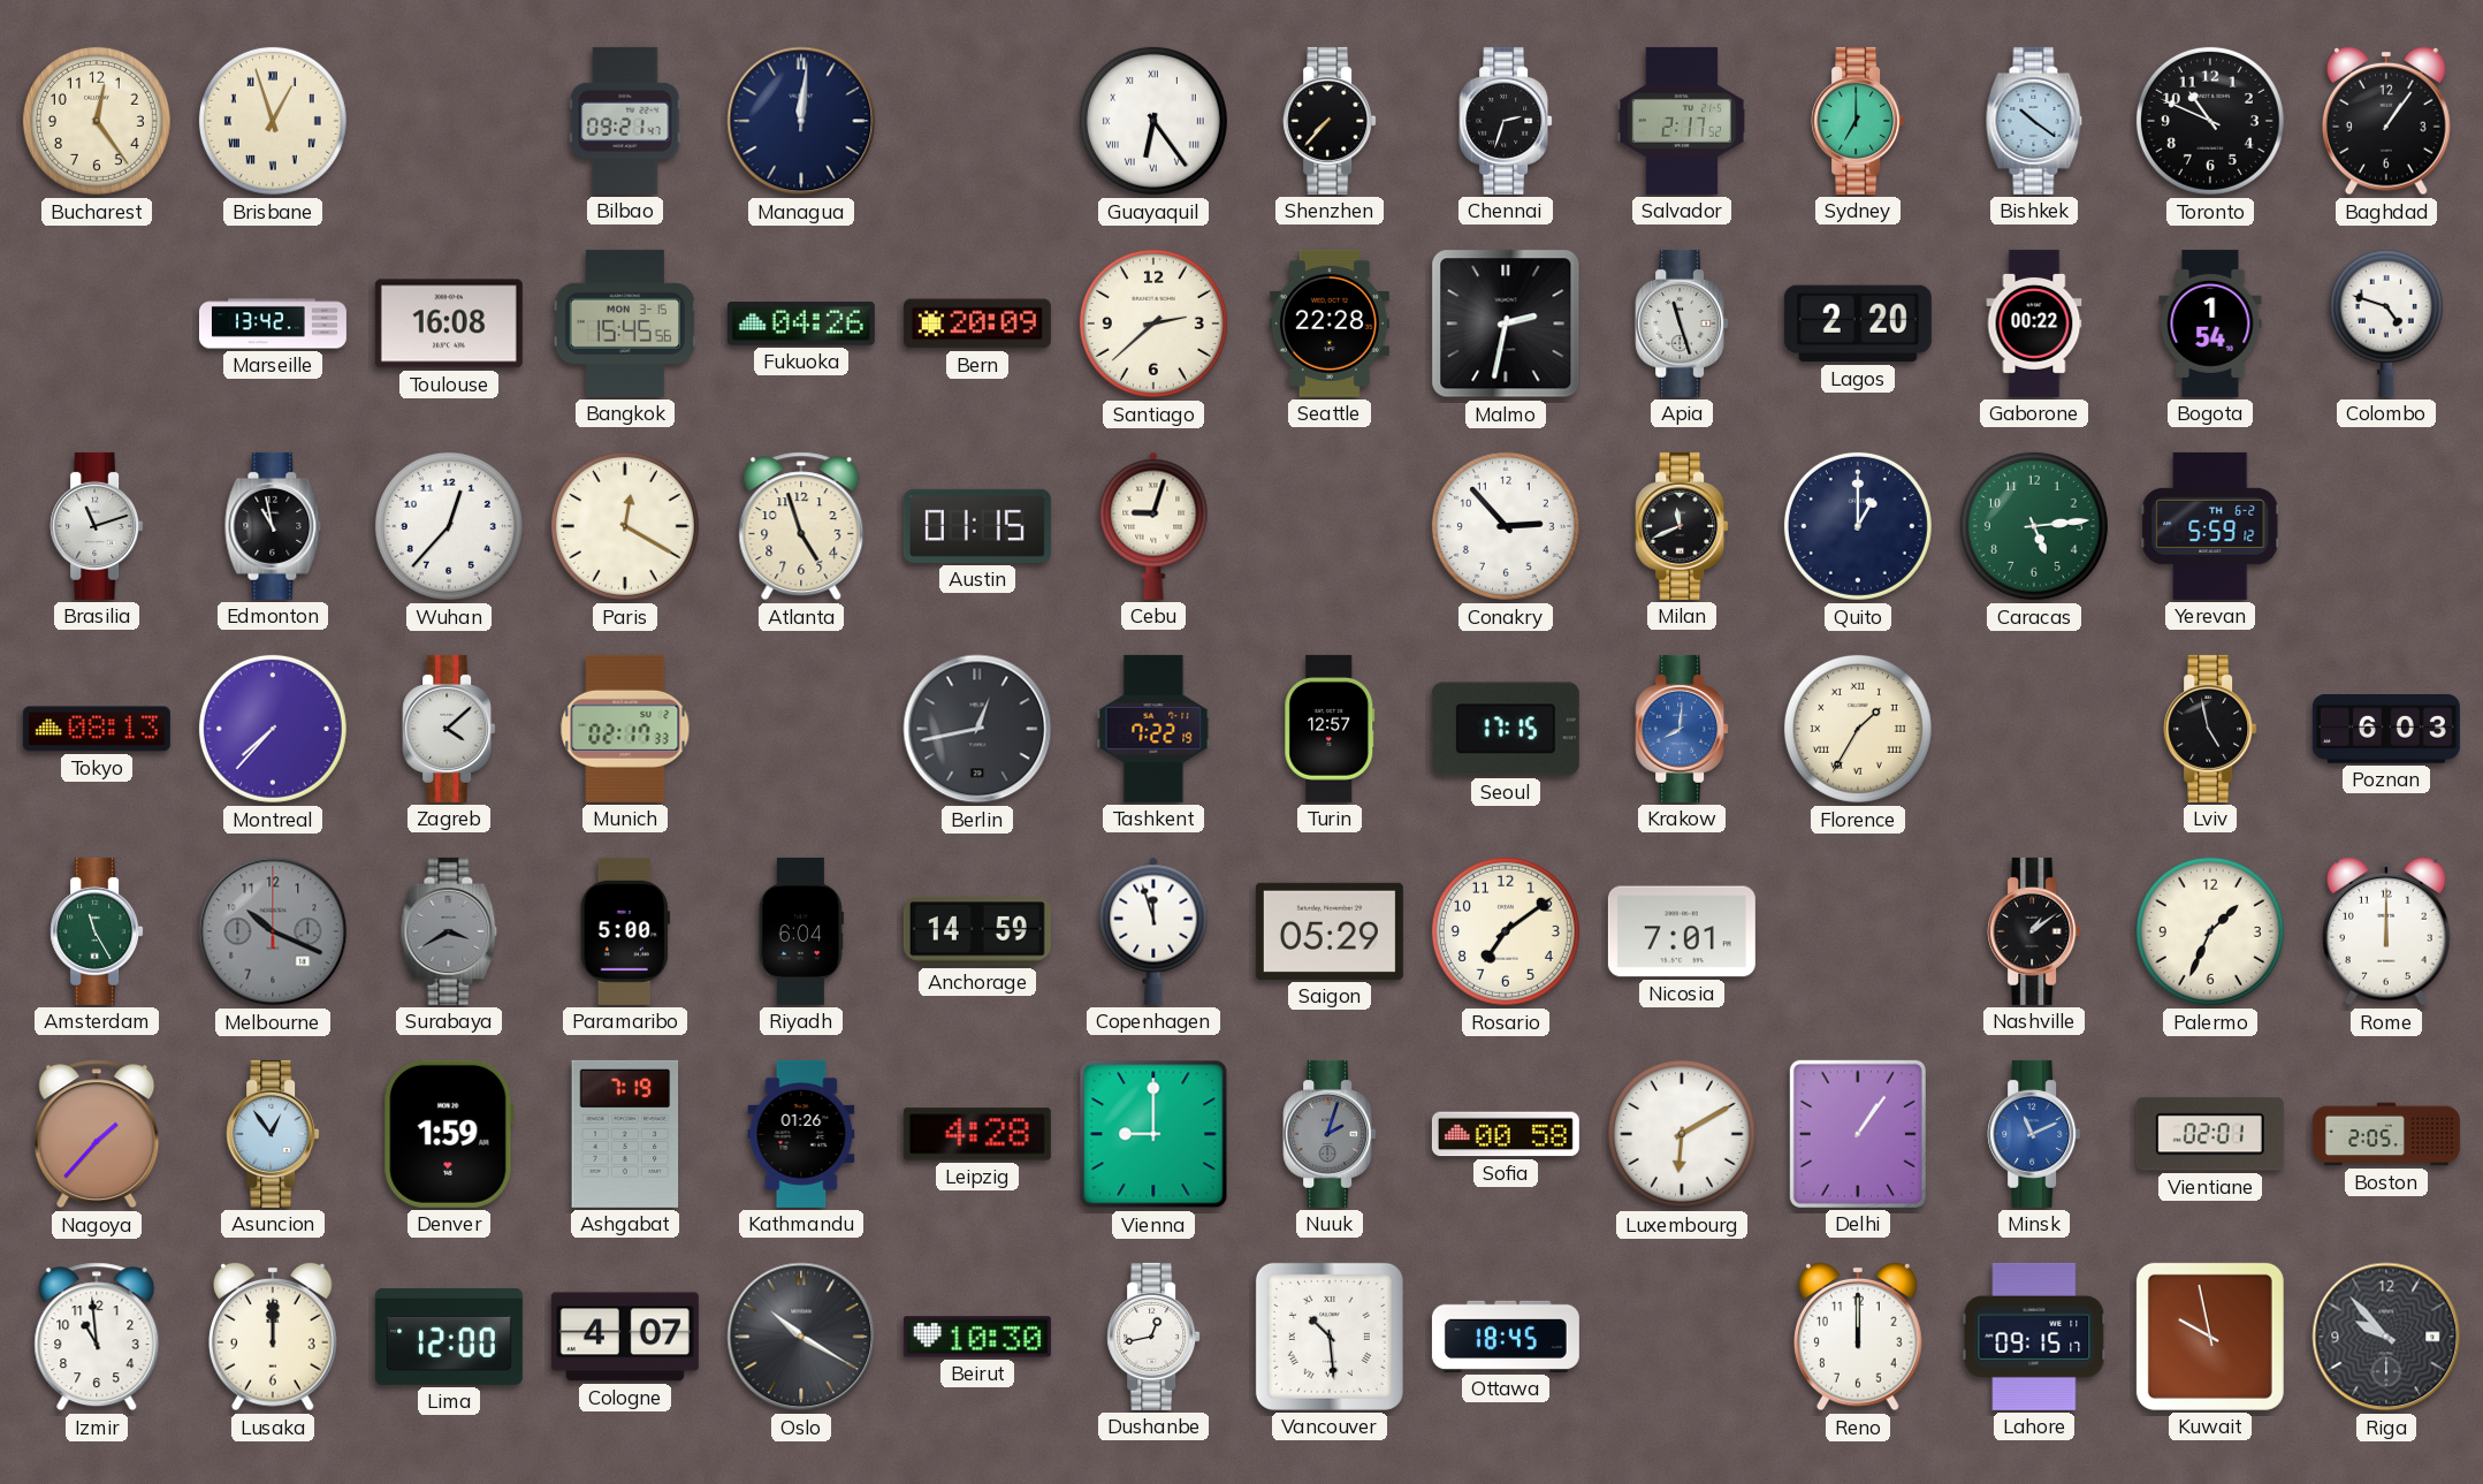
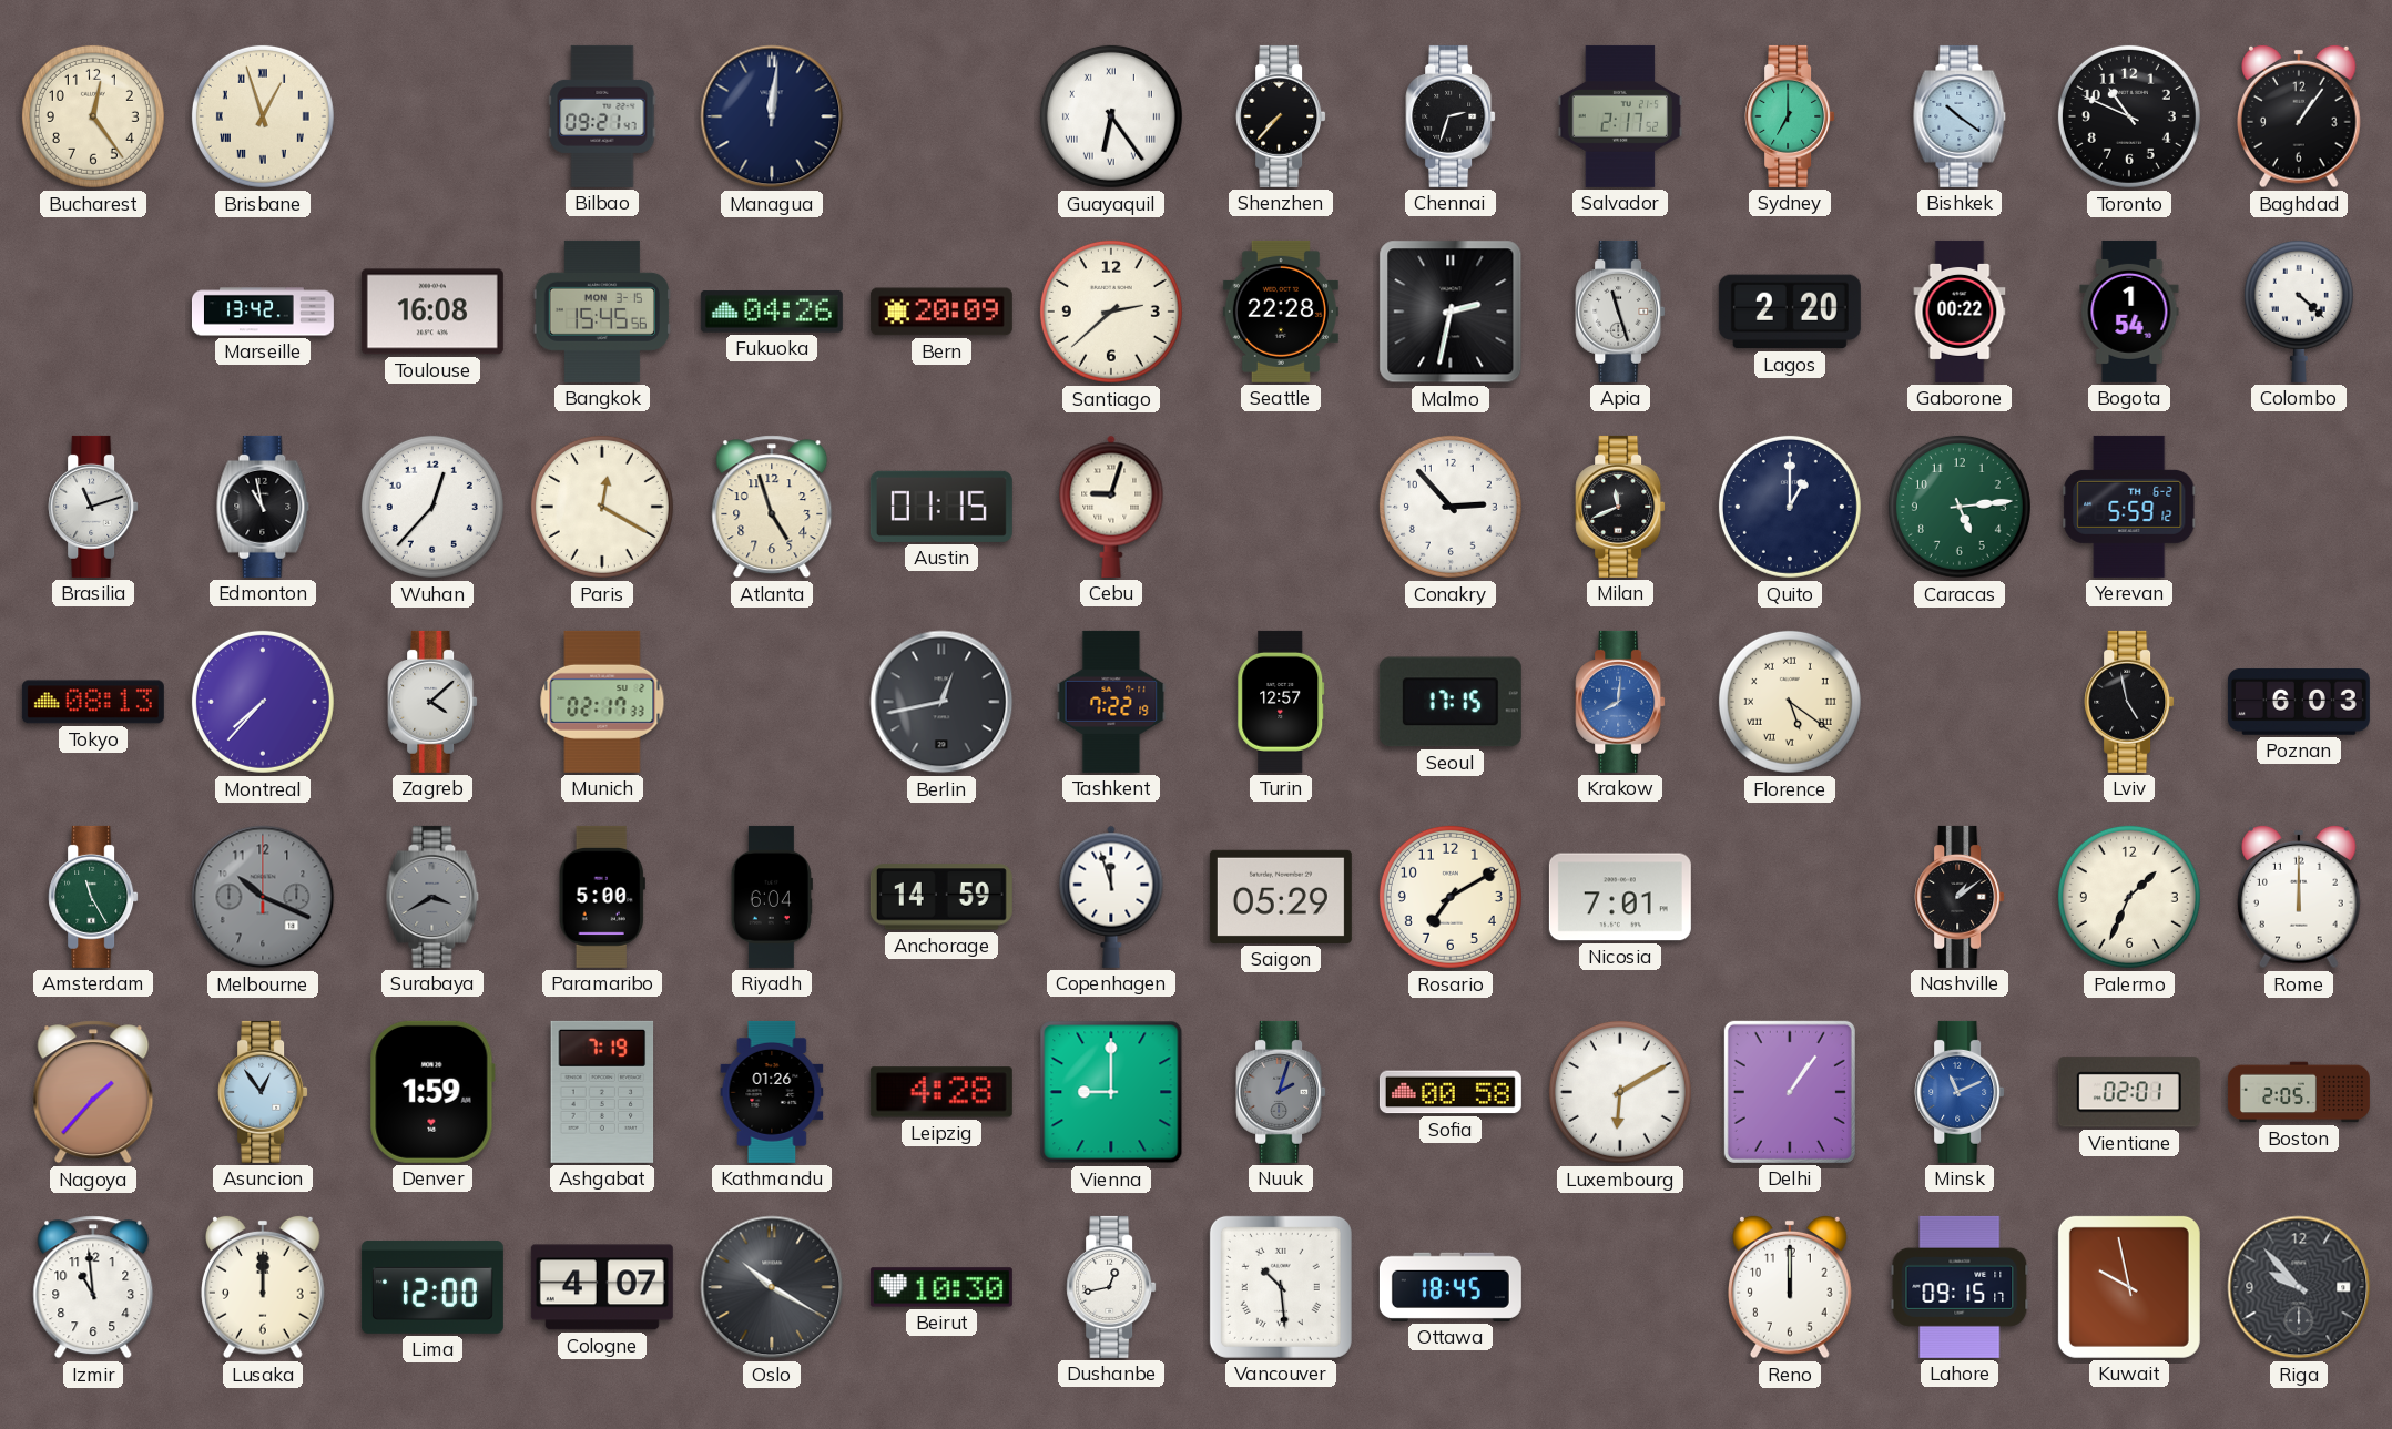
Colombo: 4:48 -> 4:22
Florence: 1:35 -> 5:21
Rosario: 7:09 -> 7:10
